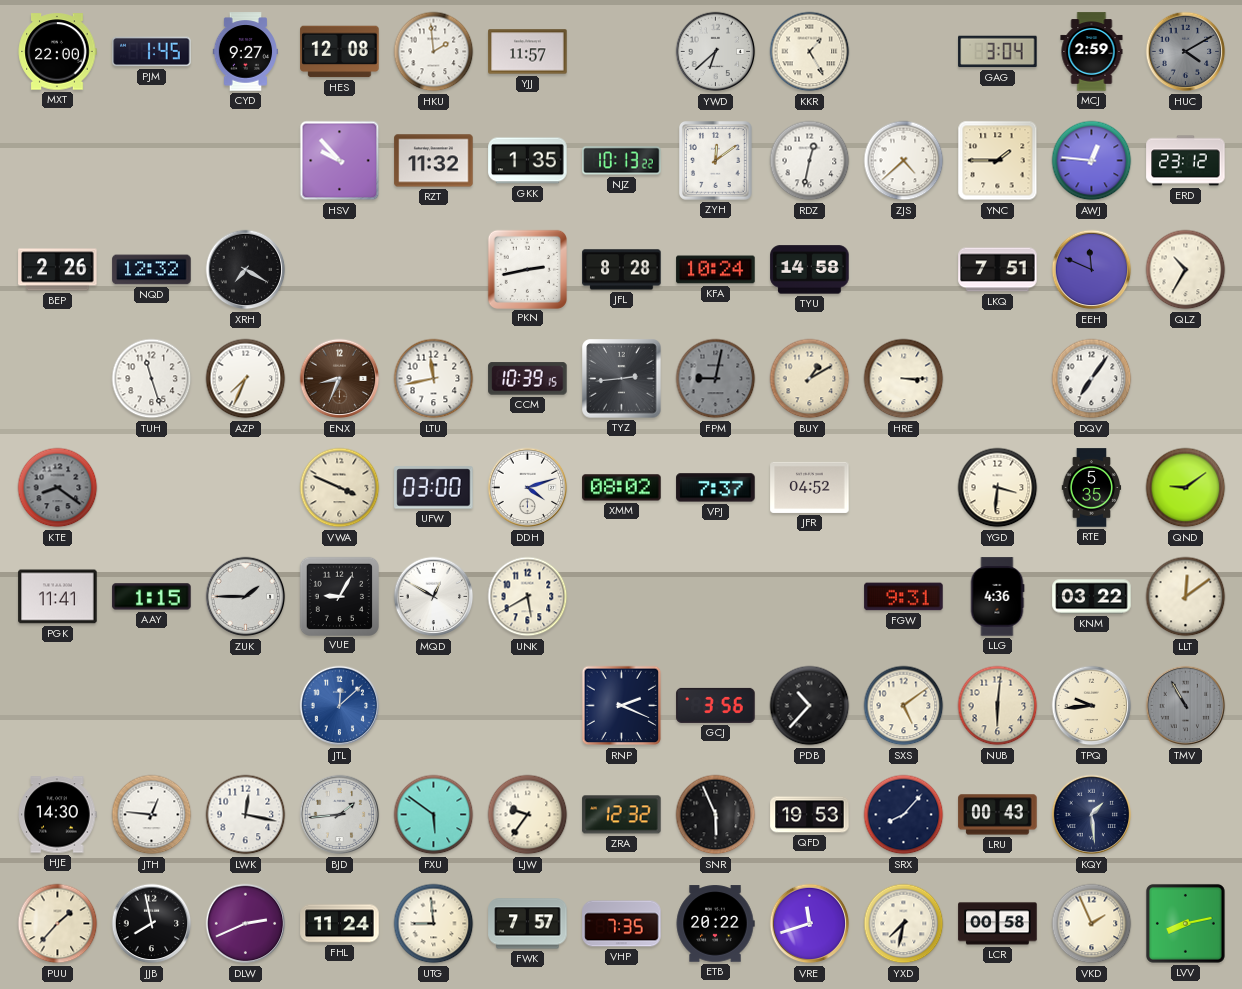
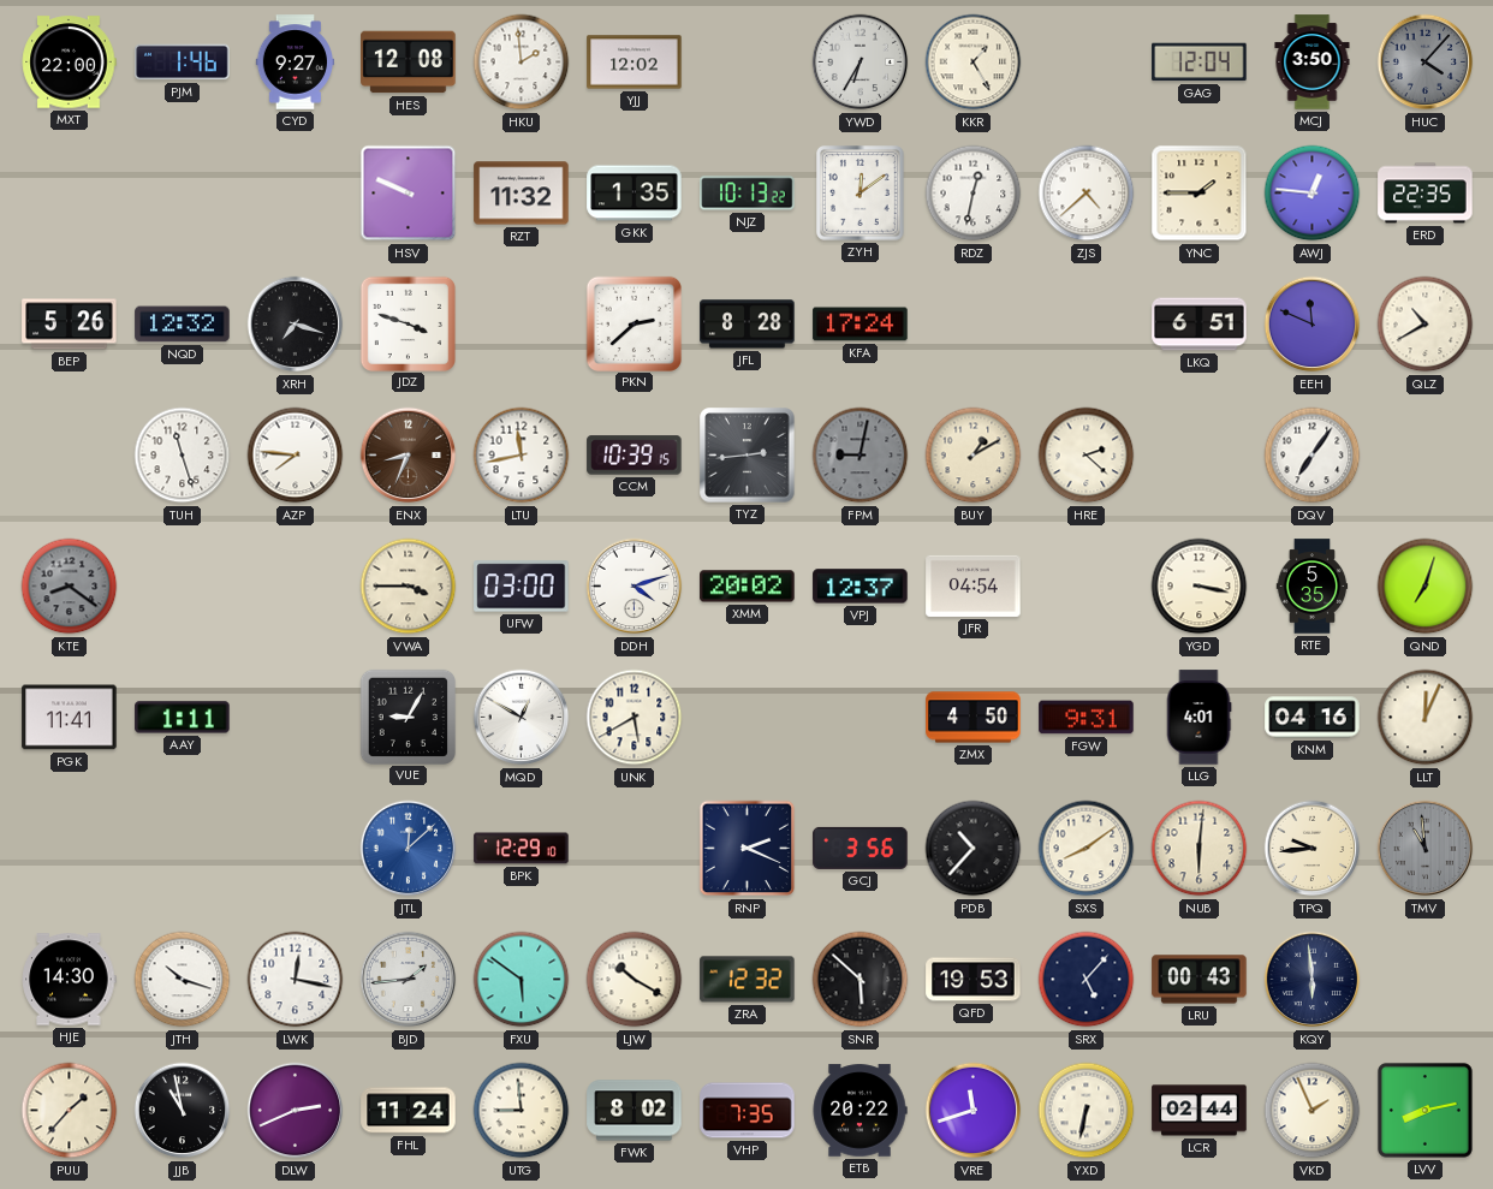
PJM: 1:45 -> 1:46
YJJ: 11:57 -> 12:02
YWD: 6:38 -> 6:35
GAG: 3:04 -> 12:04
MCJ: 2:59 -> 3:50
HUC: 4:10 -> 4:07
HSV: 9:53 -> 9:49
ERD: 23:12 -> 22:35
BEP: 2:26 -> 5:26
XRH: 7:20 -> 7:18
JDZ: none -> 3:48
PKN: 2:43 -> 2:38
KFA: 10:24 -> 17:24
TYU: 14:58 -> none
LKQ: 7:51 -> 6:51
QLZ: 10:35 -> 10:40
AZP: 7:34 -> 7:46
HRE: 3:15 -> 2:22
VWA: 3:49 -> 3:45
XMM: 08:02 -> 20:02
VPJ: 7:37 -> 12:37
JFR: 04:52 -> 04:54
YGD: 3:31 -> 3:17
QND: 9:09 -> 7:03
AAY: 1:15 -> 1:11
ZUK: 1:45 -> none
ZMX: none -> 4:50
LLG: 4:36 -> 4:01
KNM: 03:22 -> 04:16
LLT: 12:09 -> 12:04
BPK: none -> 12:29
SXS: 5:09 -> 8:09
TMV: 10:55 -> 10:59
JTH: 12:46 -> 10:18
LJW: 9:36 -> 10:20
SNR: 5:56 -> 5:52
SRX: 8:07 -> 5:07
KQY: 1:29 -> 5:59
JJB: 7:58 -> 10:58
FWK: 7:57 -> 8:02
YXD: 7:32 -> 6:32
LCR: 00:58 -> 02:44
